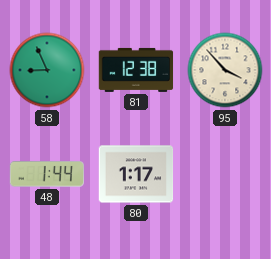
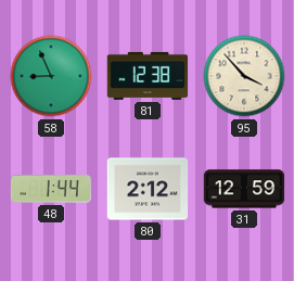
80: 1:17 -> 2:12
31: none -> 12:59
